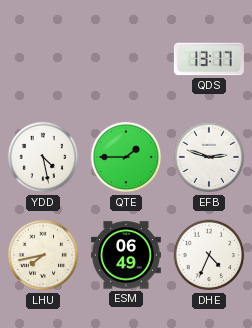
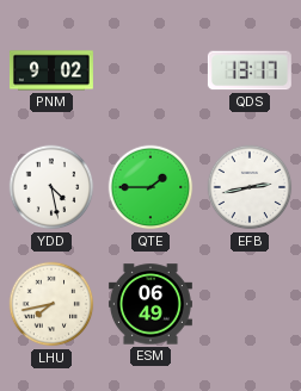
PNM: none -> 9:02
EFB: 2:48 -> 2:43
DHE: 4:34 -> none
